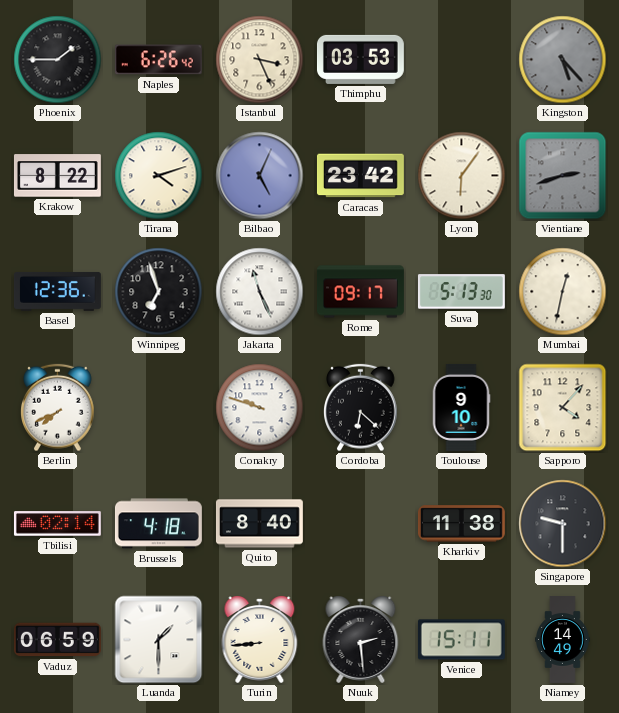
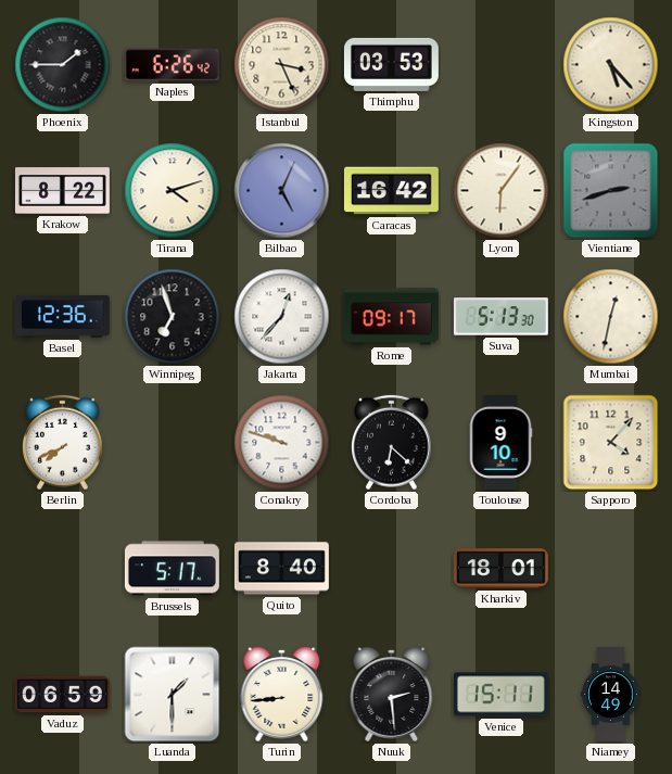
Kingston dial: grey -> cream
Caracas: 23:42 -> 16:42
Jakarta: 11:26 -> 12:37
Tbilisi: 02:14 -> none
Brussels: 4:18 -> 5:17
Kharkiv: 11:38 -> 18:01
Singapore: 9:30 -> none
